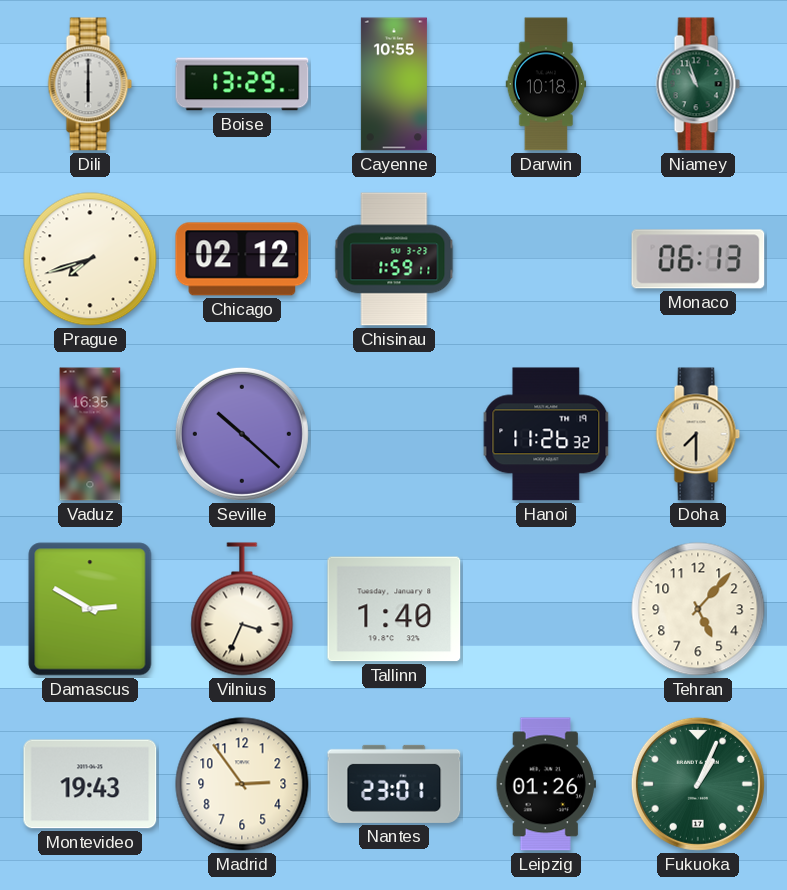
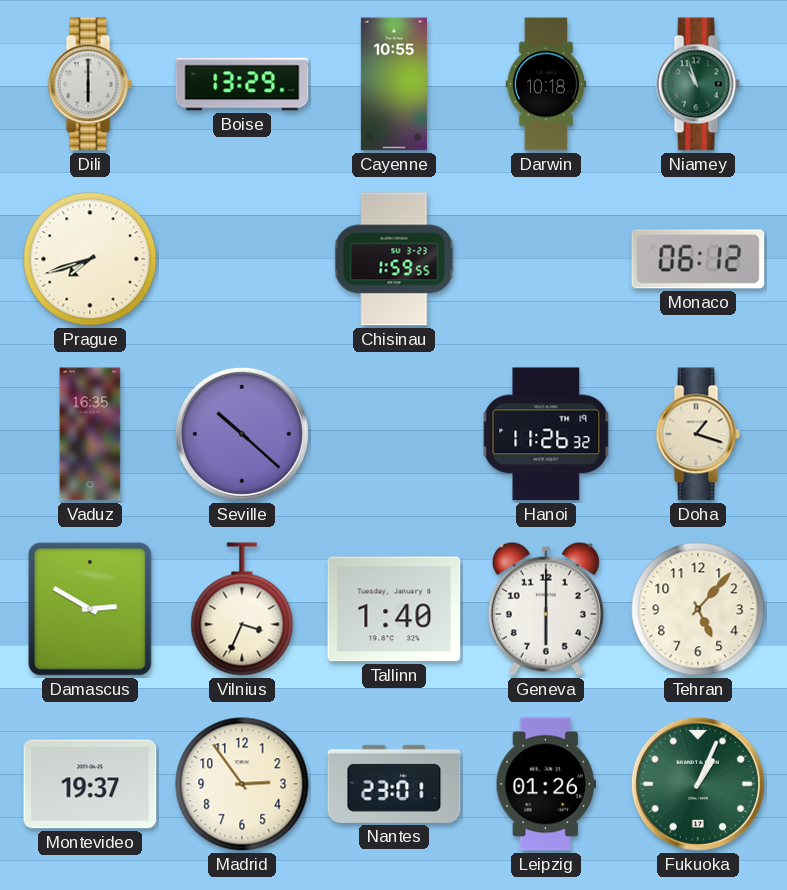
Chicago: 02:12 -> none
Chisinau: 1:59:11 -> 1:59:55
Monaco: 06:13 -> 06:12
Doha: 7:30 -> 1:18
Geneva: none -> 6:00
Montevideo: 19:43 -> 19:37
